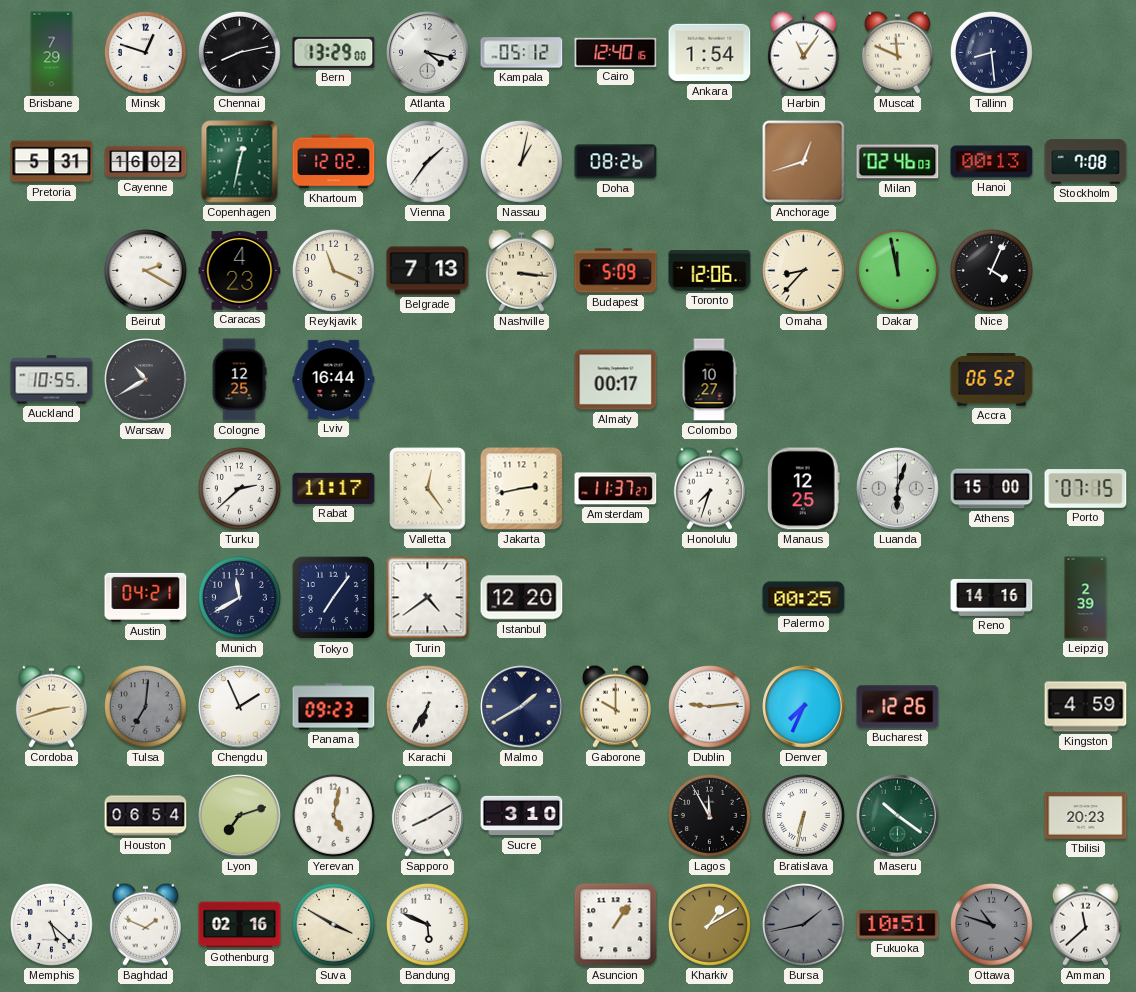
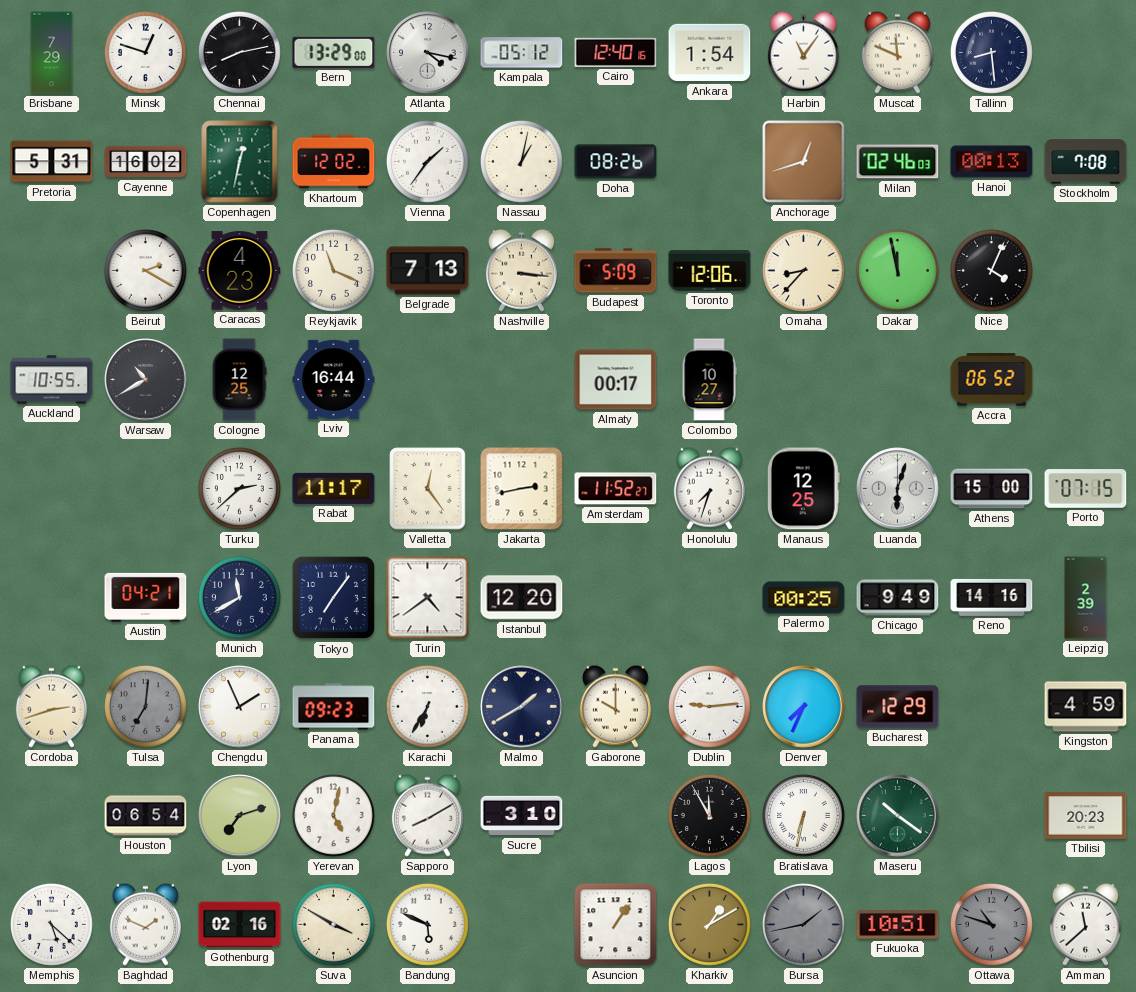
Amsterdam: 11:37 -> 11:52
Chicago: none -> 9:49
Bucharest: 12:26 -> 12:29
